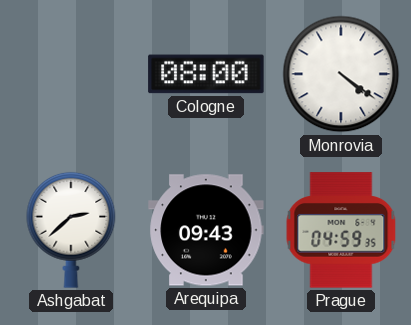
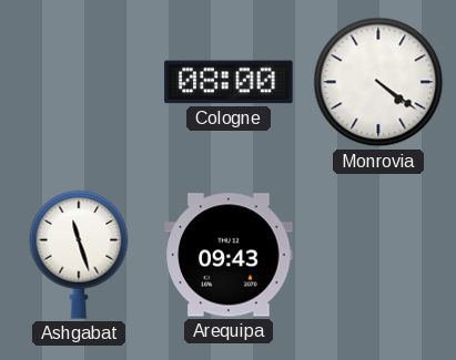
Ashgabat: 2:38 -> 11:27
Prague: 04:59 -> none
